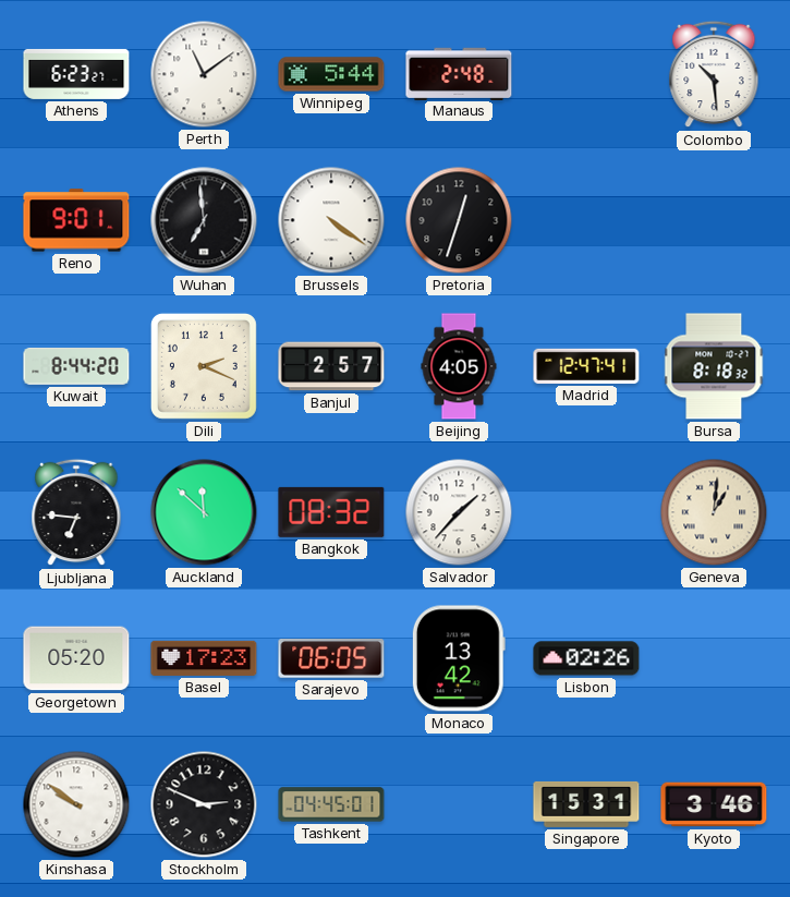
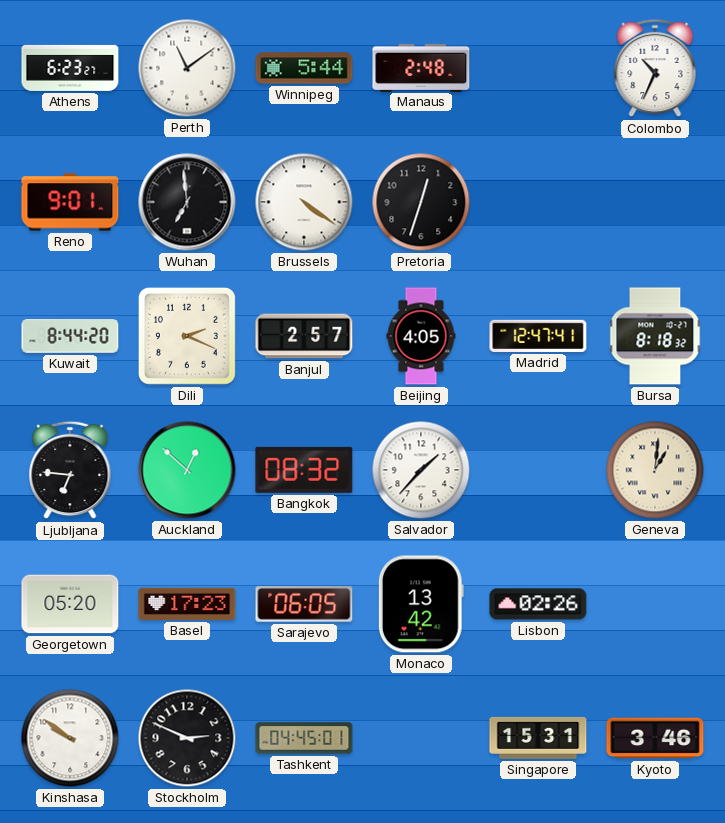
Colombo: 10:29 -> 10:34
Auckland: 11:52 -> 12:52
